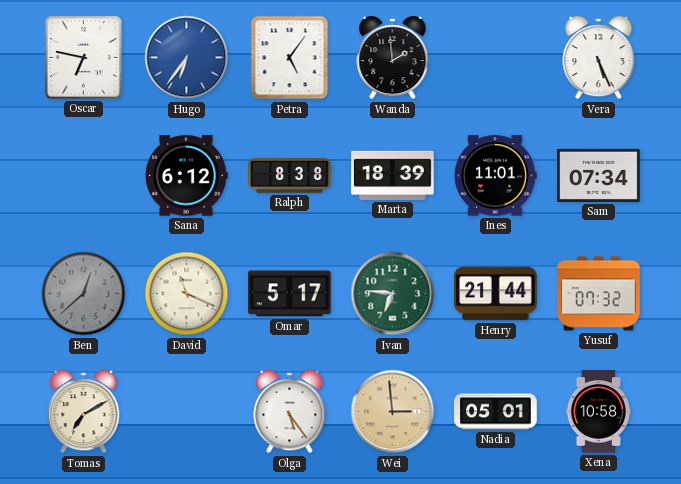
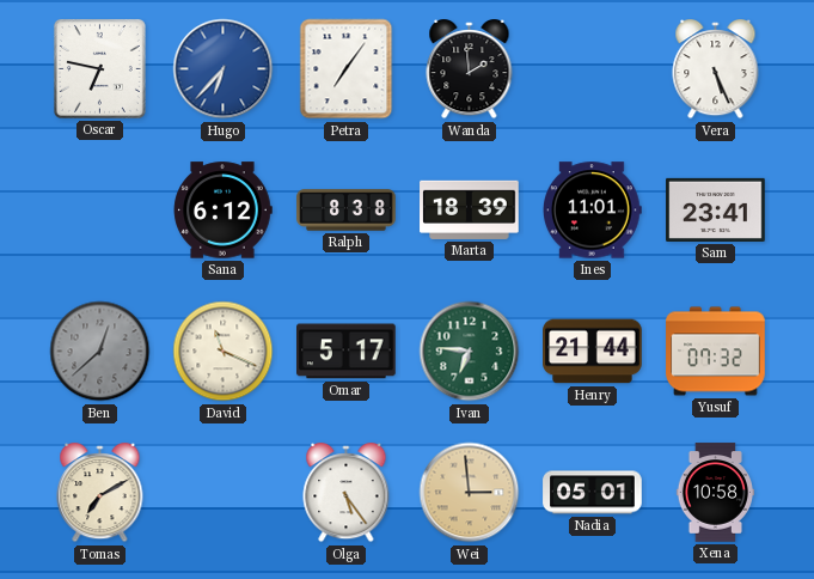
Hugo: 6:36 -> 6:37
Petra: 5:06 -> 7:06
Sam: 07:34 -> 23:41
